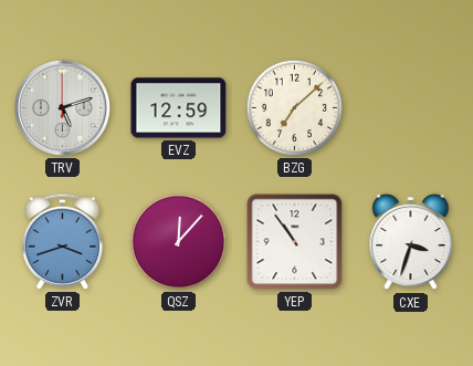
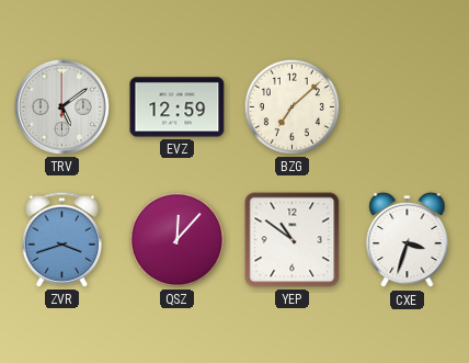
TRV: 5:12 -> 5:09
YEP: 10:54 -> 10:51
